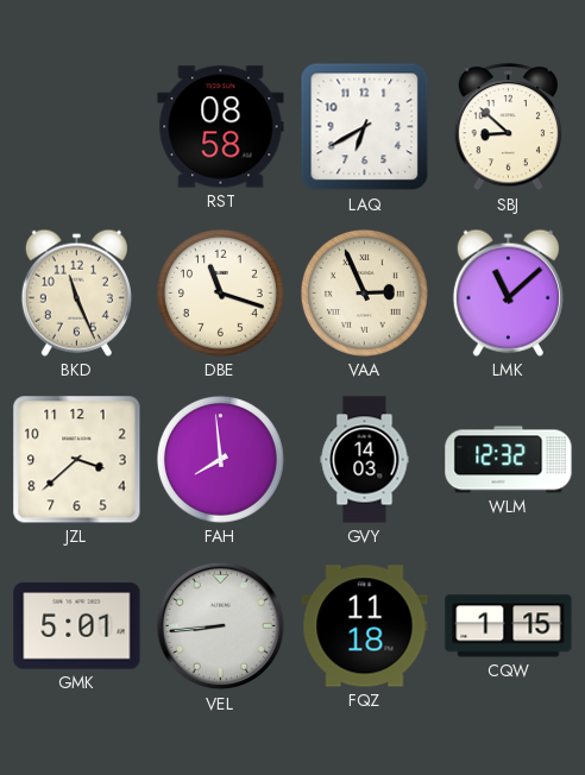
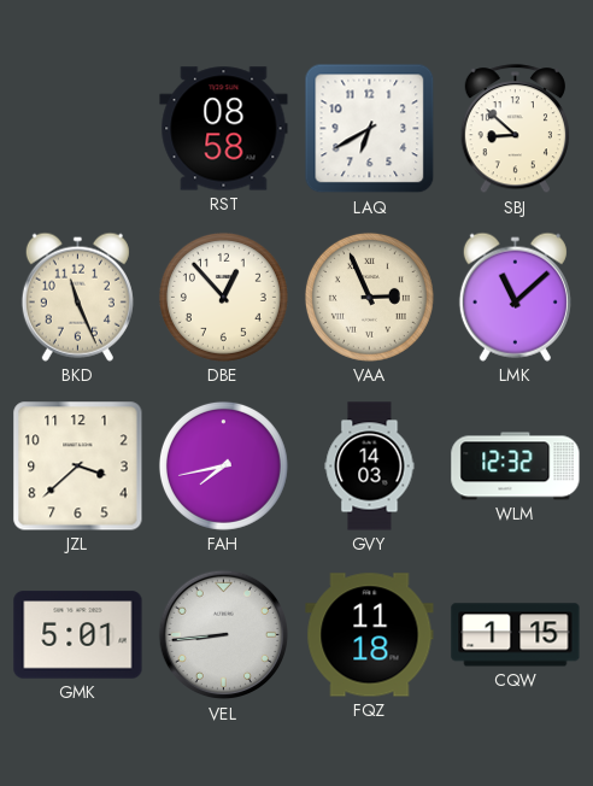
DBE: 11:18 -> 12:53
FAH: 7:59 -> 7:43
